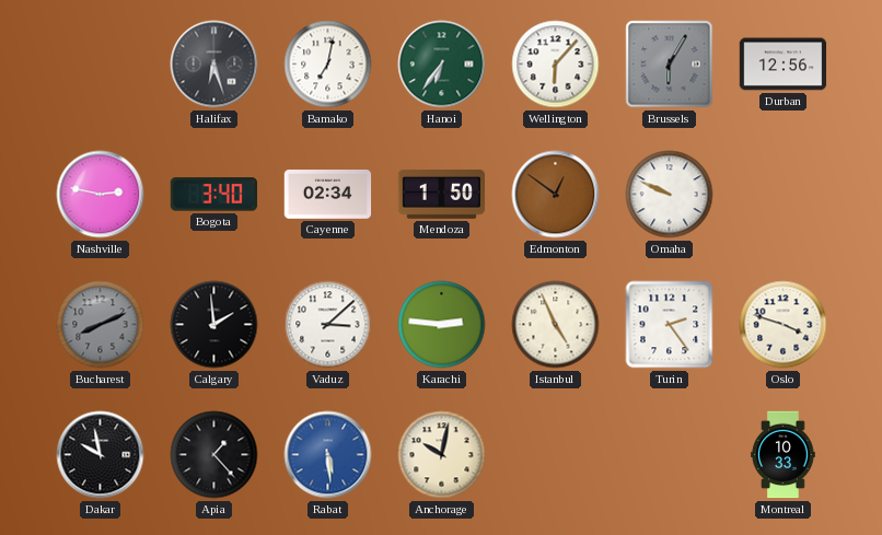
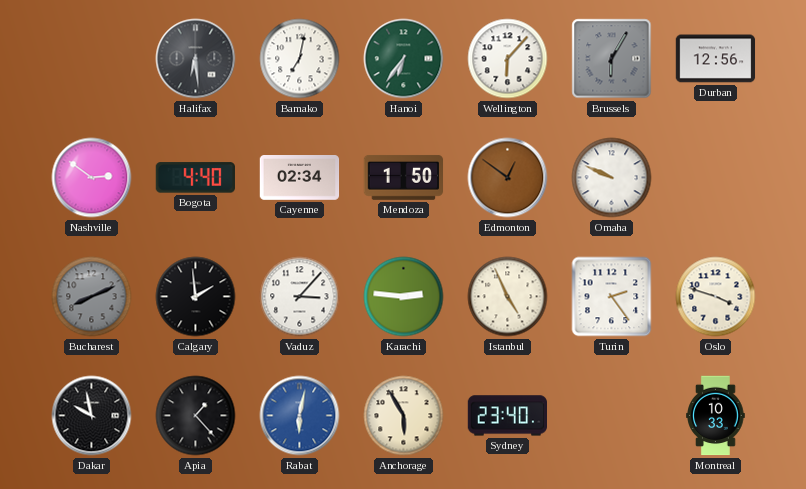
Halifax: 6:27 -> 6:29
Nashville: 2:47 -> 2:51
Bogota: 3:40 -> 4:40
Vaduz: 3:08 -> 3:07
Rabat: 5:29 -> 6:02
Anchorage: 10:02 -> 5:55
Sydney: none -> 23:40
